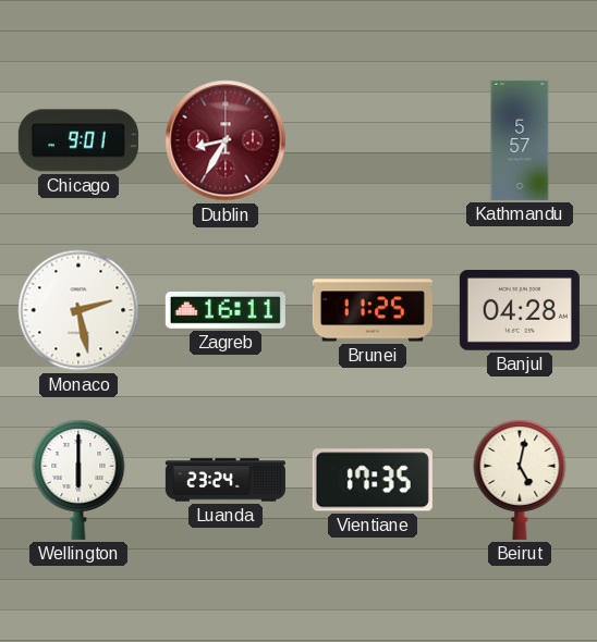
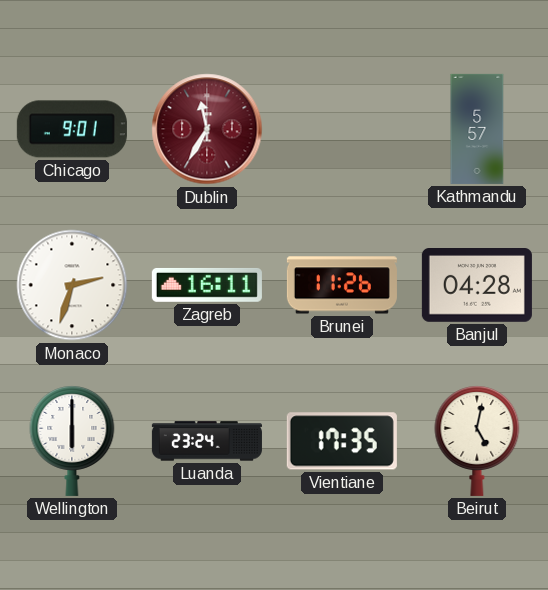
Dublin: 8:35 -> 11:35
Monaco: 2:28 -> 2:33
Brunei: 11:25 -> 11:26
